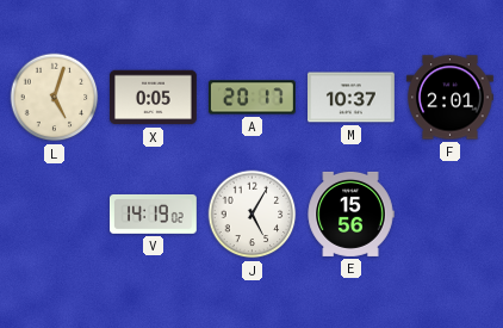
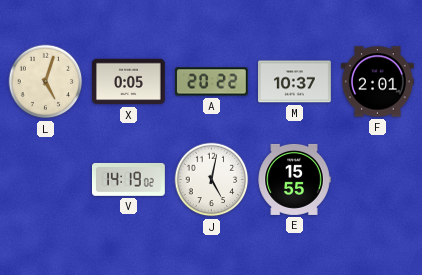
A: 20:17 -> 20:22
J: 5:05 -> 5:02
E: 15:56 -> 15:55
